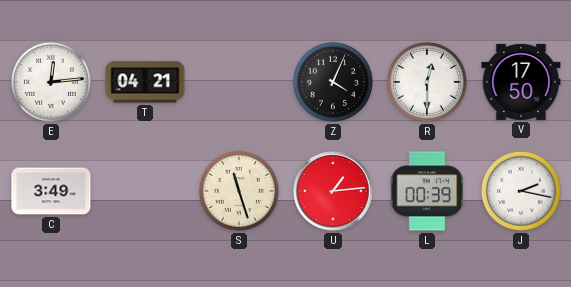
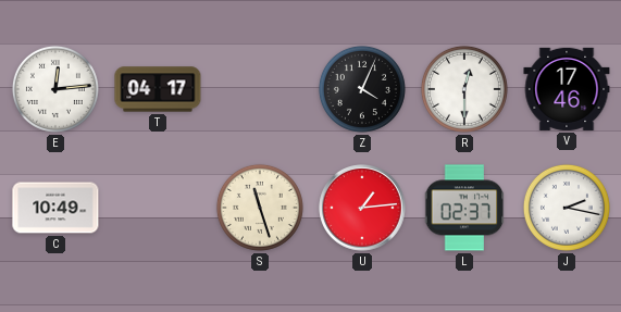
T: 04:21 -> 04:17
V: 17:50 -> 17:46
C: 3:49 -> 10:49
L: 00:39 -> 02:37
